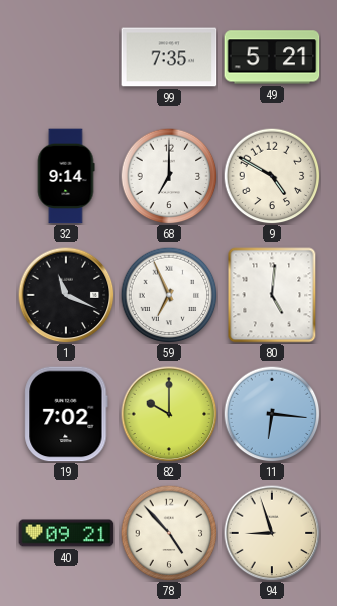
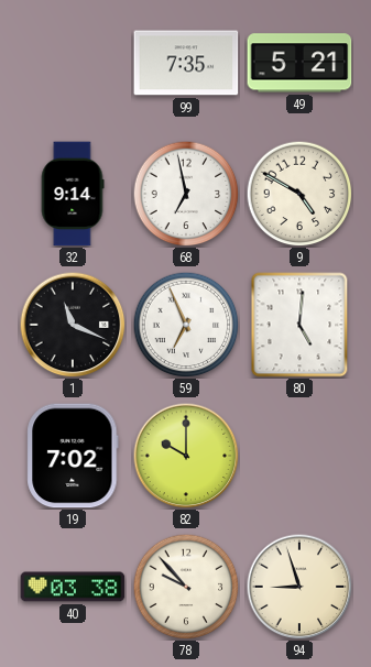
68: 7:00 -> 6:58
11: 6:16 -> none
40: 09:21 -> 03:38
78: 4:53 -> 9:53
